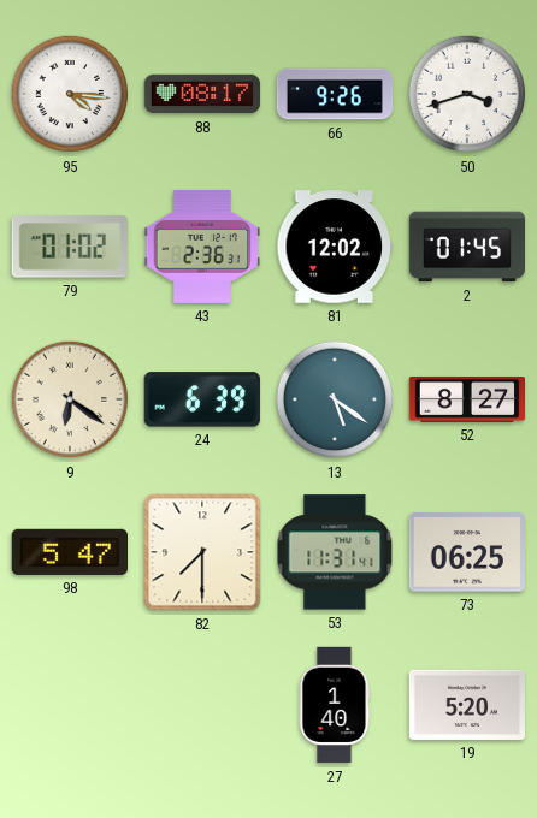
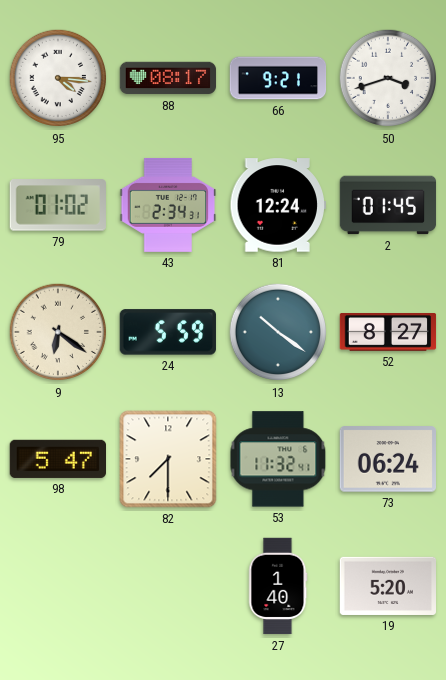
66: 9:26 -> 9:21
43: 2:36 -> 2:34
81: 12:02 -> 12:24
24: 6:39 -> 5:59
13: 5:21 -> 10:21
53: 11:31 -> 11:32
73: 06:25 -> 06:24
